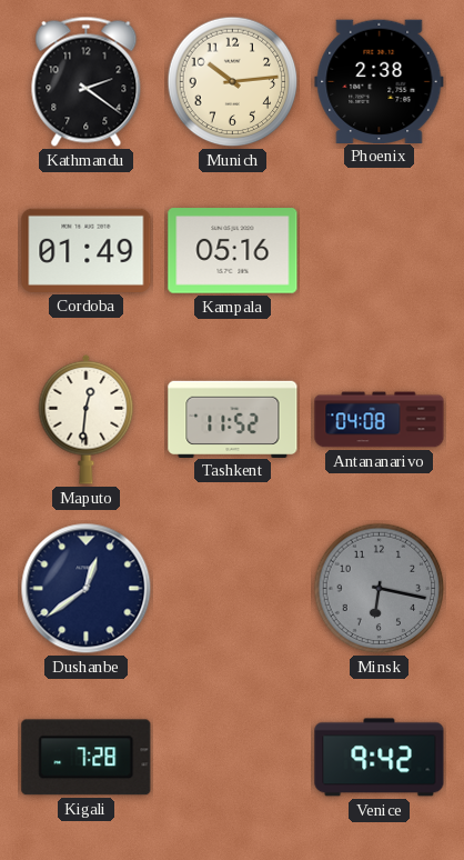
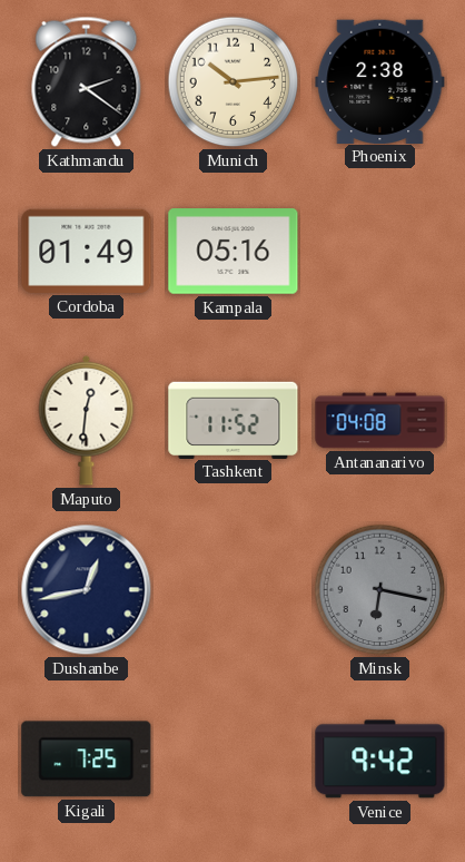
Dushanbe: 12:39 -> 12:43
Kigali: 7:28 -> 7:25
